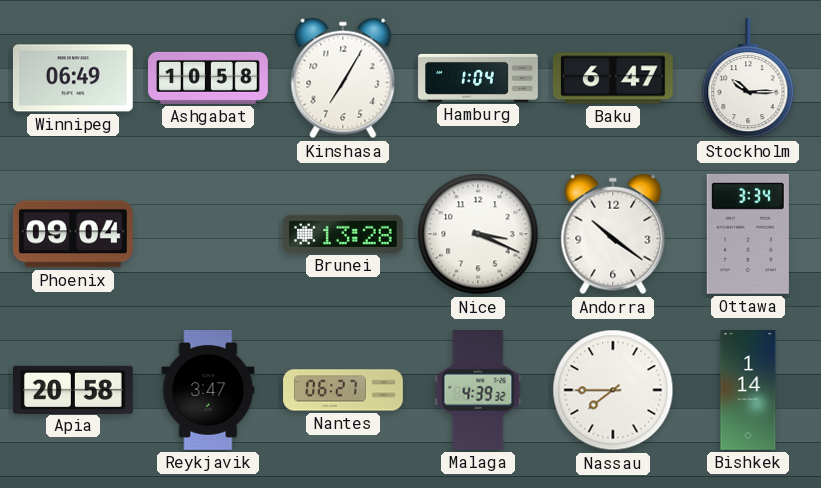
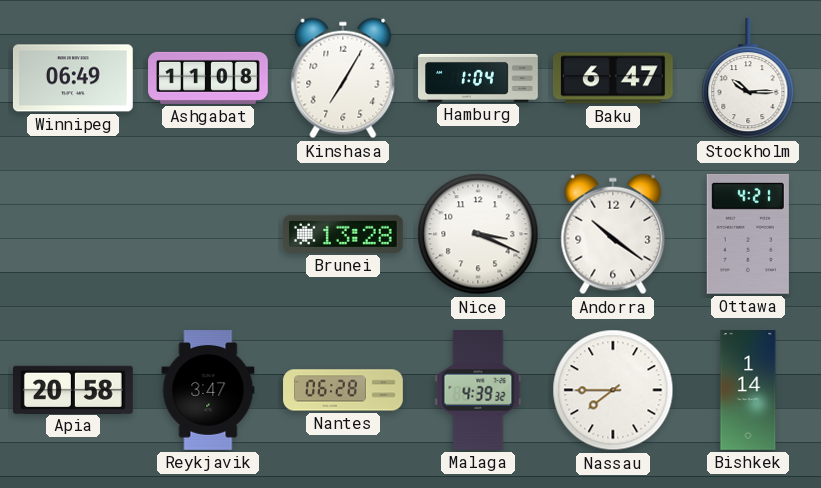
Ashgabat: 10:58 -> 11:08
Phoenix: 09:04 -> none
Ottawa: 3:34 -> 4:21
Nantes: 06:27 -> 06:28
